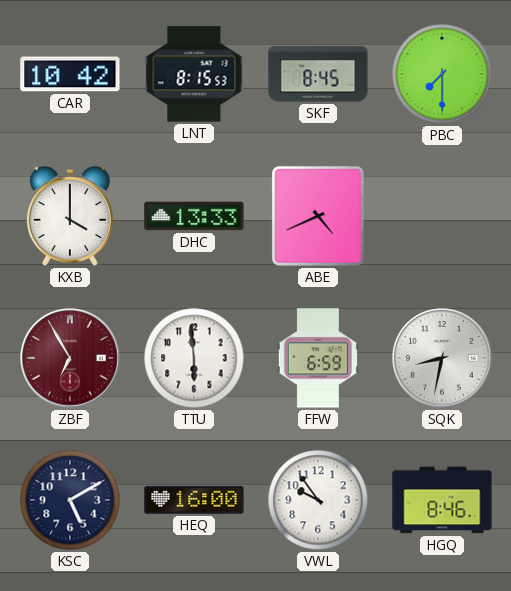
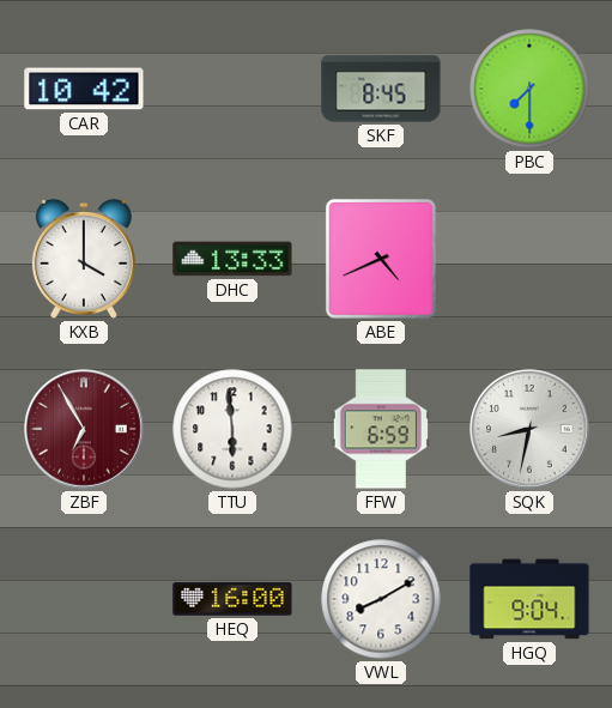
LNT: 8:15 -> none
KSC: 5:10 -> none
VWL: 9:54 -> 8:10
HGQ: 8:46 -> 9:04
